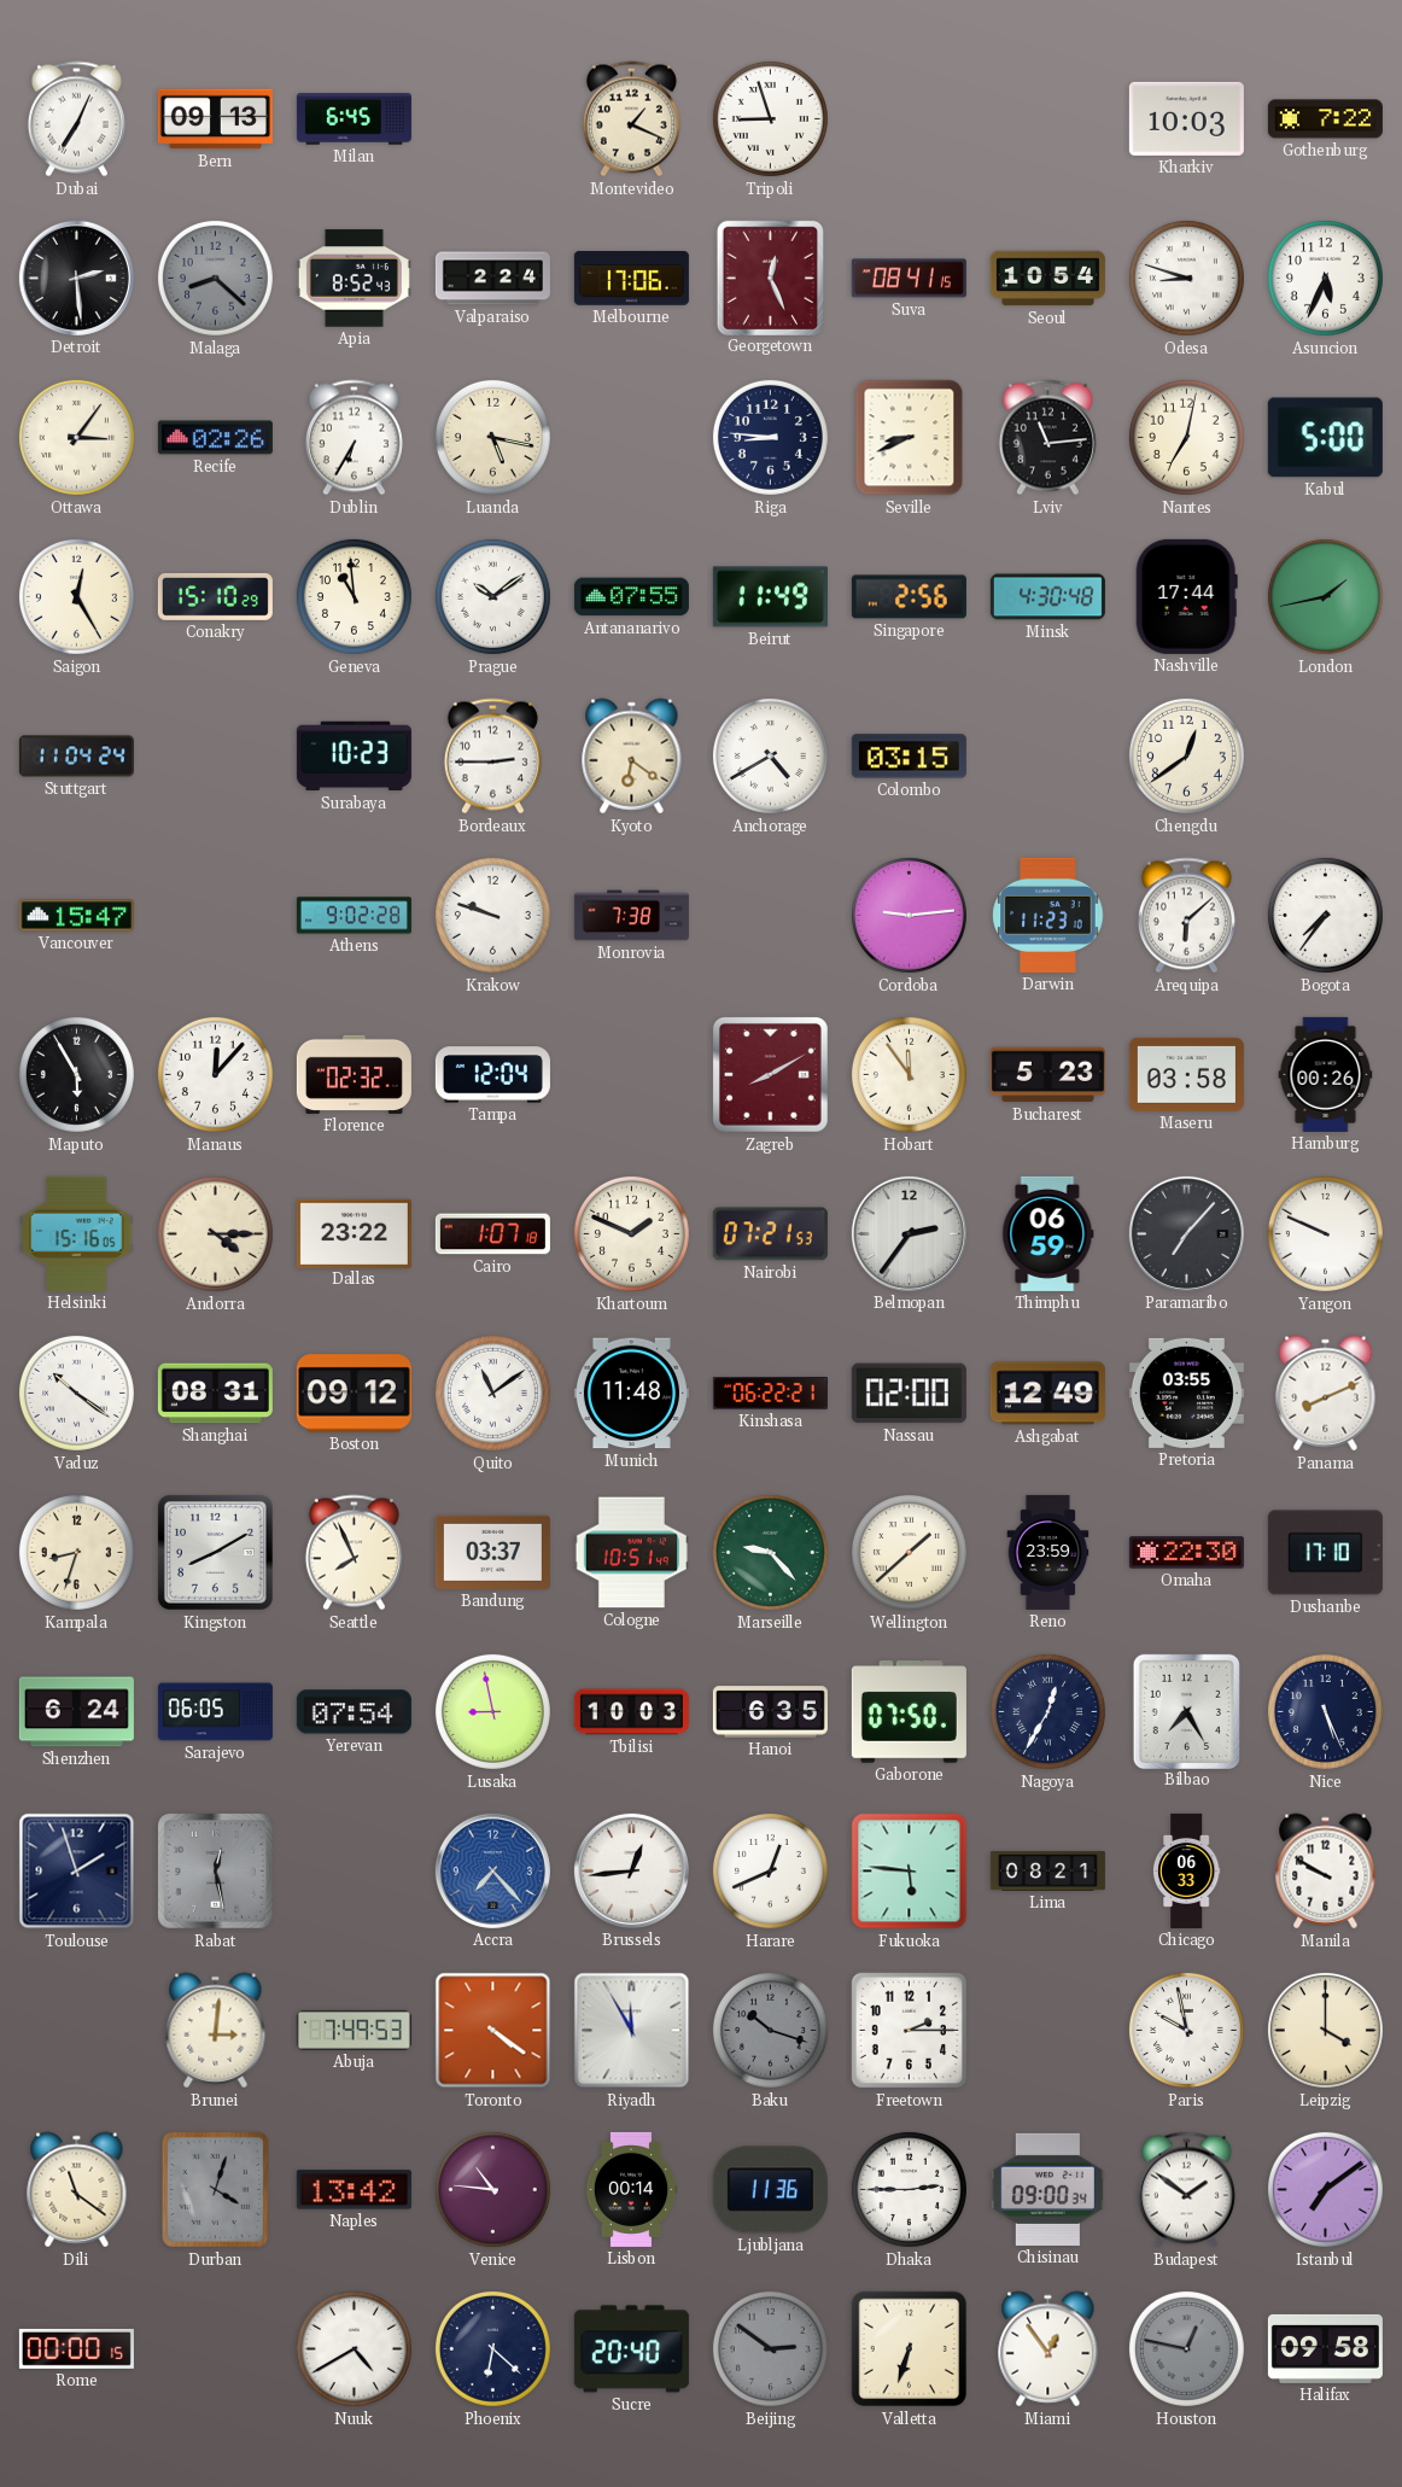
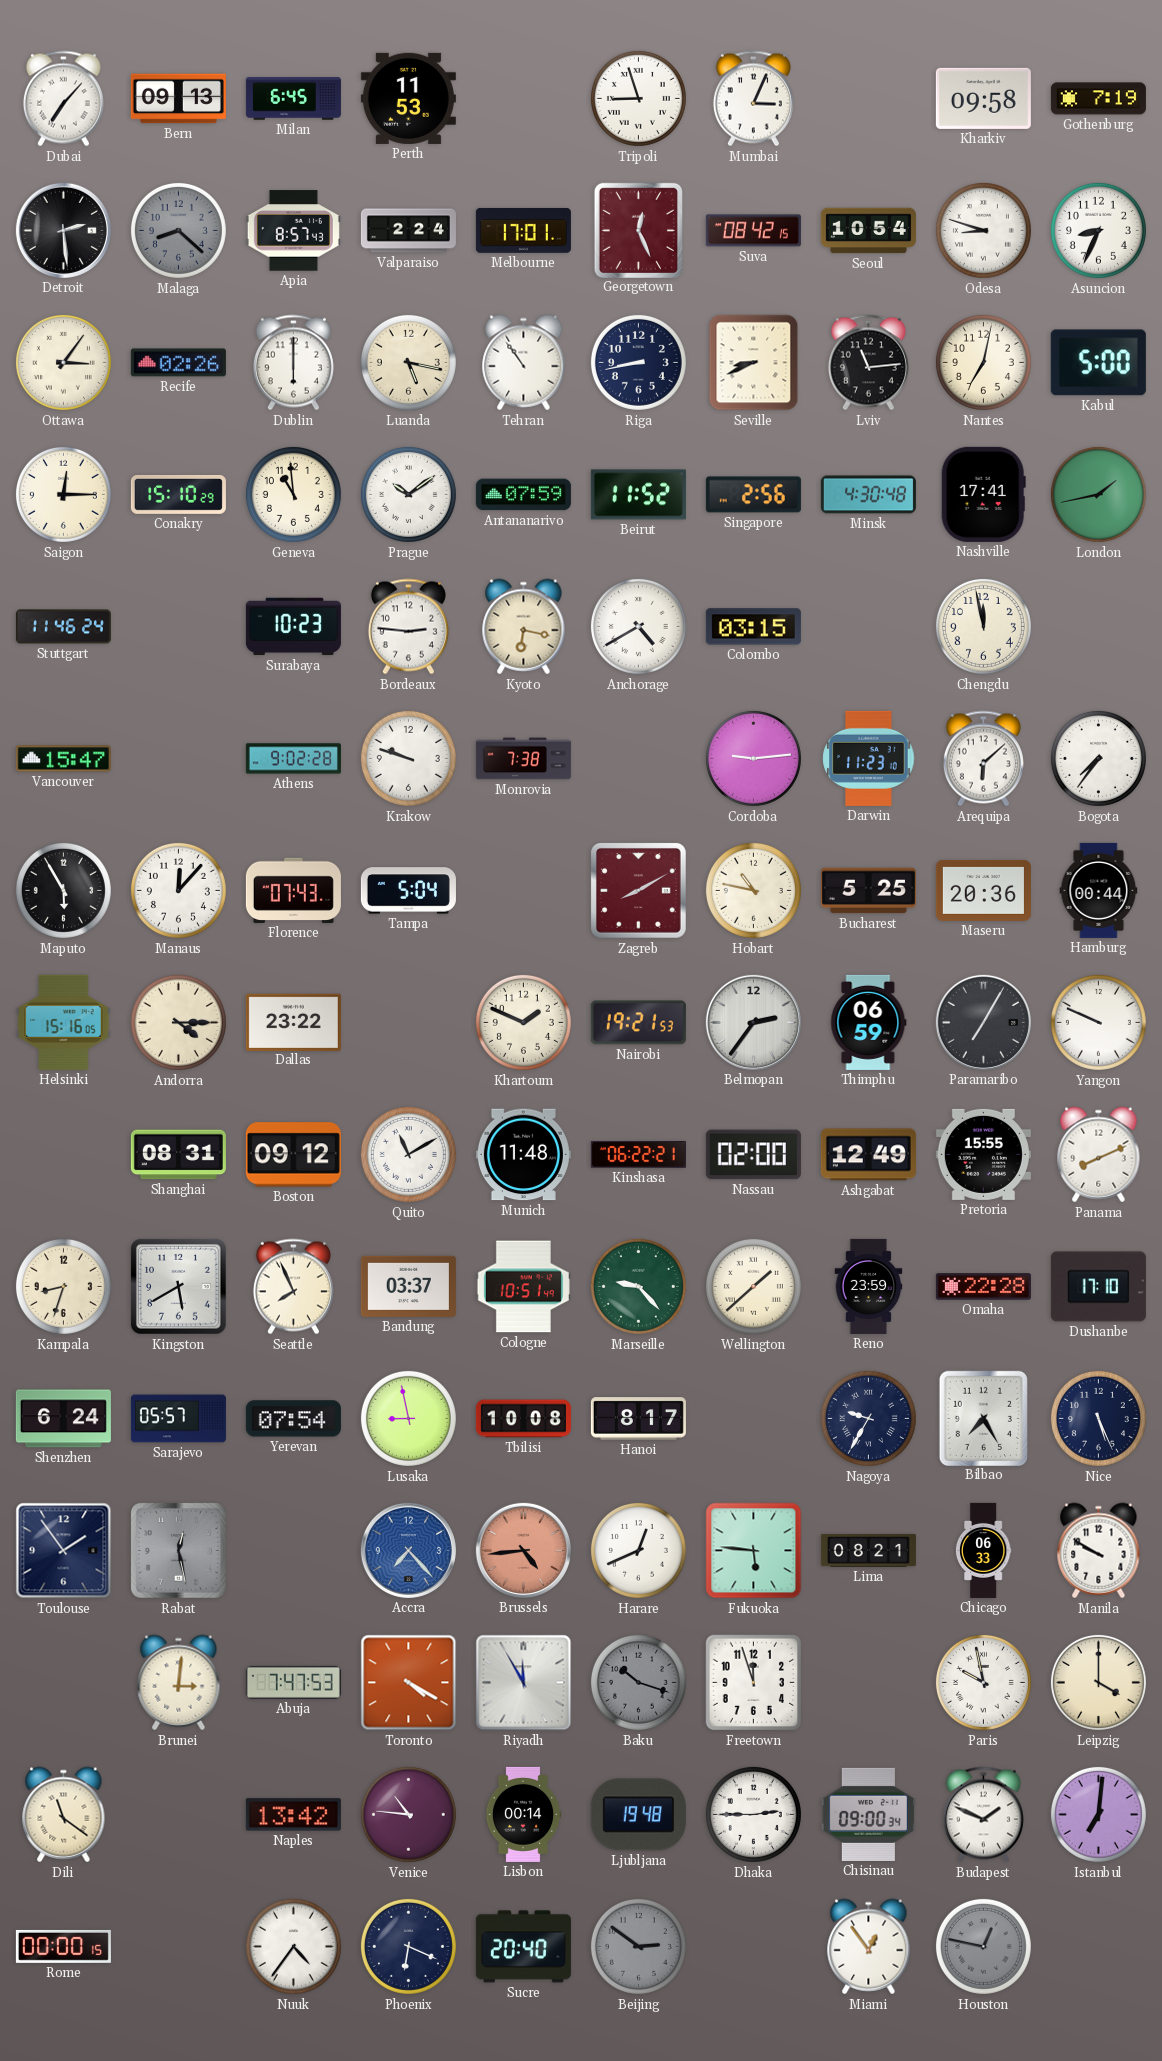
Dubai: 7:04 -> 7:07
Perth: none -> 11:53
Montevideo: 1:19 -> none
Mumbai: none -> 3:04
Kharkiv: 10:03 -> 09:58
Gothenburg: 7:22 -> 7:19
Apia: 8:52 -> 8:57
Melbourne: 17:06 -> 17:01
Suva: 08:41 -> 08:42
Asuncion: 5:34 -> 8:34
Dublin: 6:35 -> 6:00
Tehran: none -> 10:54
Riga: 8:46 -> 8:43
Saigon: 12:25 -> 12:15
Antananarivo: 07:55 -> 07:59
Beirut: 11:49 -> 11:52
Nashville: 17:44 -> 17:41
Stuttgart: 11:04 -> 11:46
Bordeaux: 2:45 -> 2:46
Kyoto: 6:21 -> 6:17
Chengdu: 12:39 -> 11:58
Florence: 02:32 -> 07:43
Tampa: 12:04 -> 5:04
Hobart: 11:54 -> 10:47
Bucharest: 5:23 -> 5:25
Maseru: 03:58 -> 20:36
Hamburg: 00:26 -> 00:44
Cairo: 1:07 -> none
Nairobi: 07:21 -> 19:21
Paramaribo: 7:07 -> 7:05
Vaduz: 10:21 -> none
Quito: 11:09 -> 11:10
Pretoria: 03:55 -> 15:55
Kingston: 8:10 -> 5:40
Omaha: 22:30 -> 22:28
Sarajevo: 06:05 -> 05:57
Tbilisi: 10:03 -> 10:08
Hanoi: 6:35 -> 8:17
Gaborone: 07:50 -> none
Nagoya: 12:35 -> 9:35
Toulouse: 1:57 -> 1:54
Brussels: 12:44 -> 4:44
Brussels dial: white -> salmon
Abuja: 7:49 -> 7:47
Toronto: 4:21 -> 4:20
Freetown: 2:15 -> 11:57
Durban: 4:03 -> none
Ljubljana: 11:36 -> 19:48
Budapest: 1:51 -> 1:49
Istanbul: 7:09 -> 7:01
Nuuk: 4:40 -> 4:36
Phoenix: 6:22 -> 6:19
Valletta: 6:33 -> none
Halifax: 09:58 -> none
